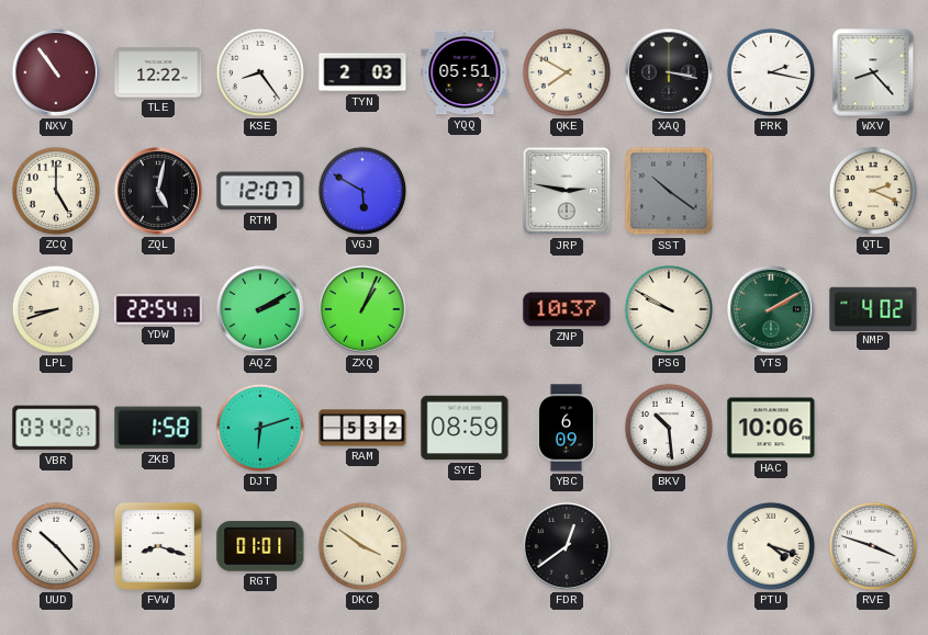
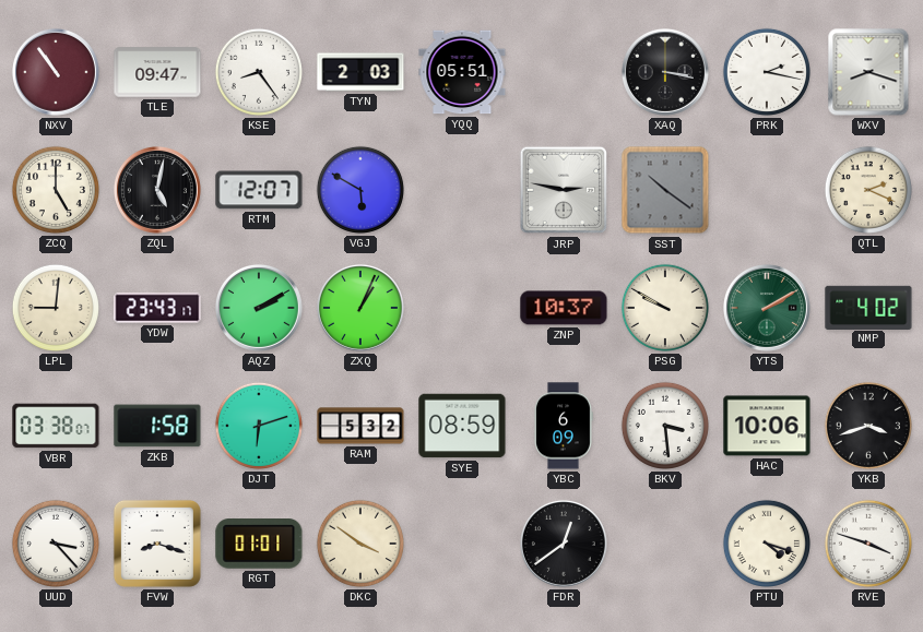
TLE: 12:22 -> 09:47
QKE: 7:50 -> none
WXV: 8:23 -> 8:18
LPL: 8:42 -> 9:01
YDW: 22:54 -> 23:43
VBR: 03:42 -> 03:38
BKV: 10:29 -> 3:29
YKB: none -> 3:42
UUD: 10:23 -> 3:23
